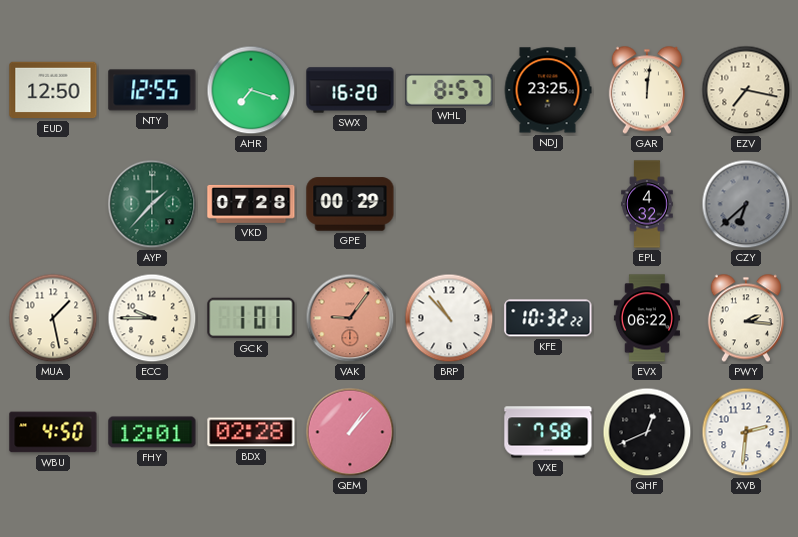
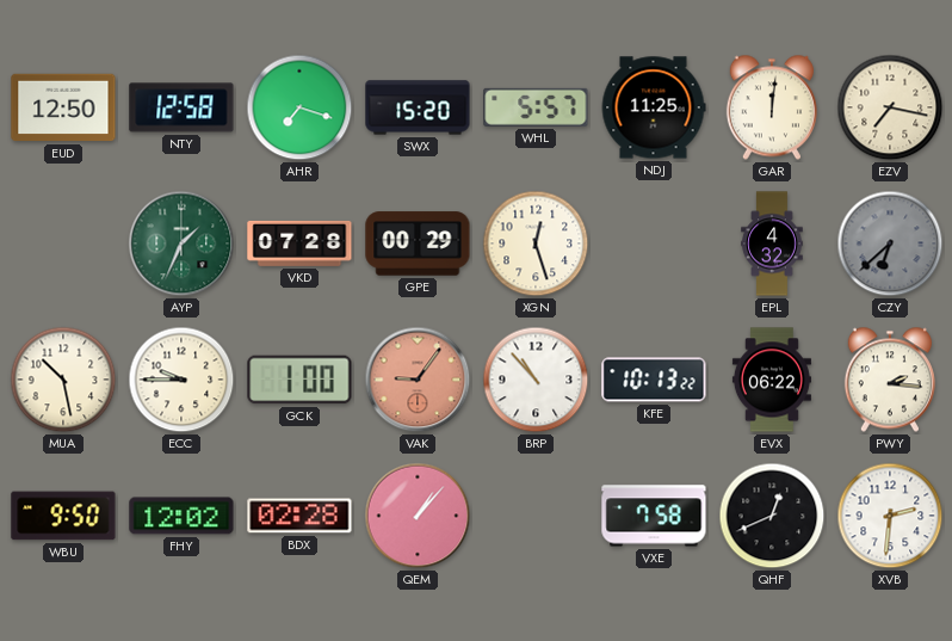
NTY: 12:55 -> 12:58
SWX: 16:20 -> 15:20
WHL: 8:57 -> 5:57
NDJ: 23:25 -> 11:25
AYP: 1:37 -> 1:34
XGN: none -> 12:27
MUA: 1:28 -> 10:28
GCK: 1:01 -> 1:00
KFE: 10:32 -> 10:13
WBU: 4:50 -> 9:50
FHY: 12:01 -> 12:02
